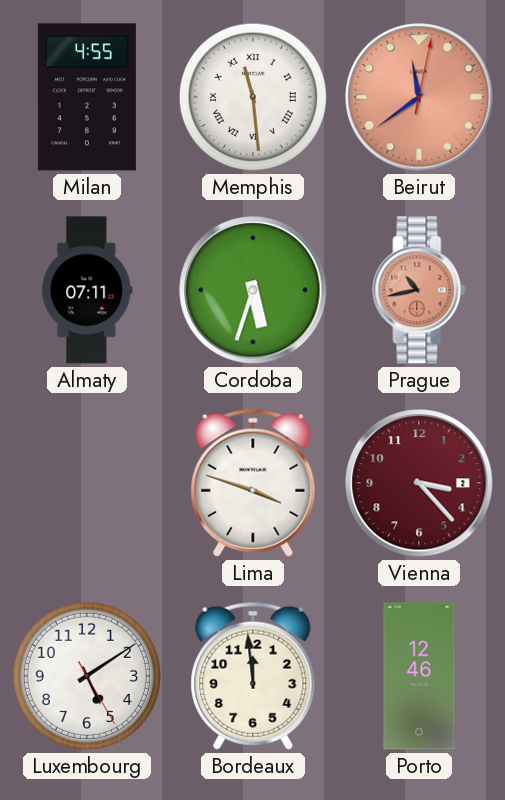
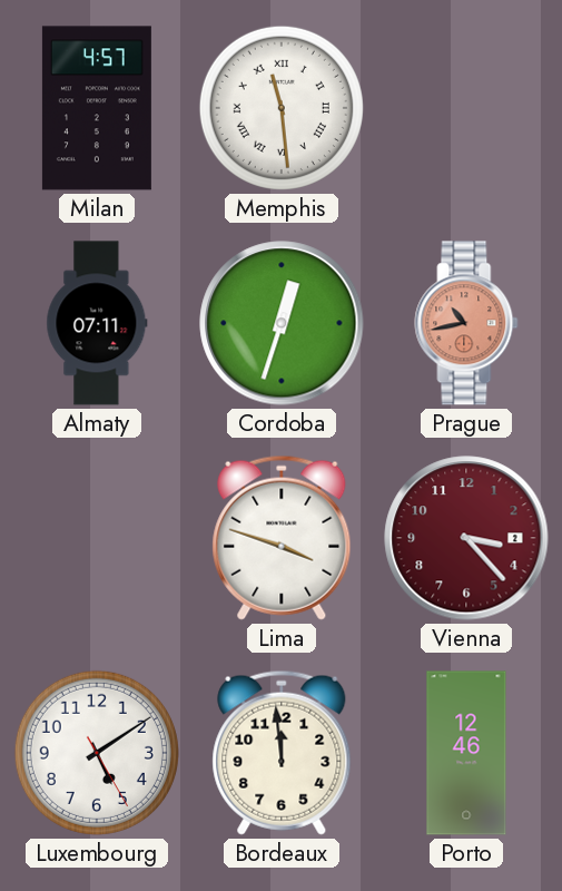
Milan: 4:55 -> 4:57
Beirut: 11:39 -> none
Cordoba: 5:33 -> 12:33
